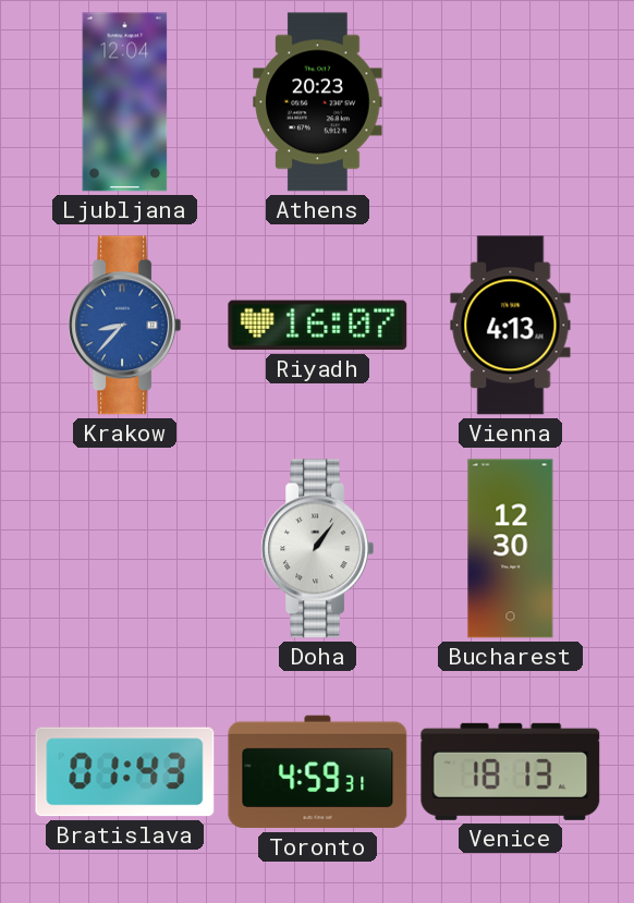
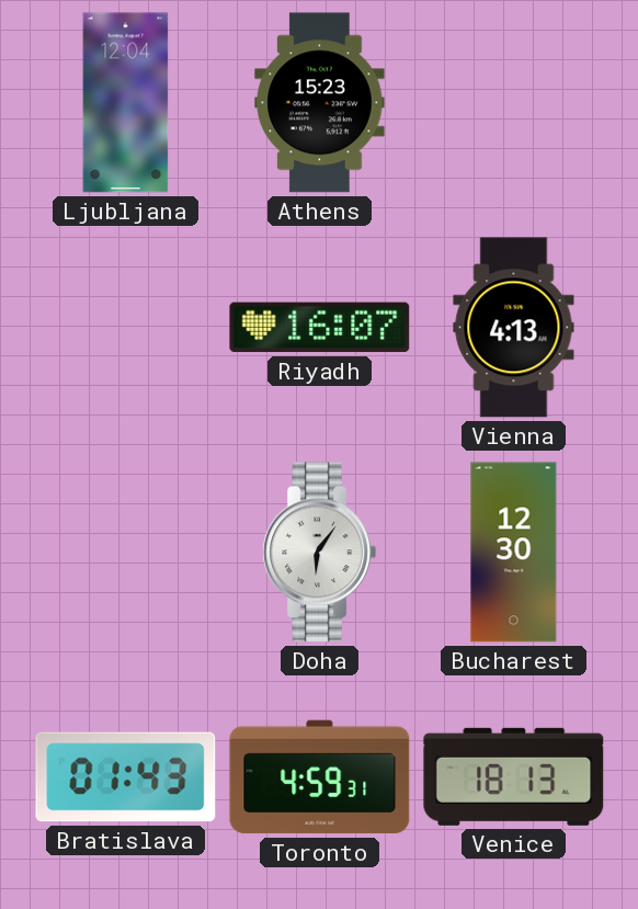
Athens: 20:23 -> 15:23
Krakow: 8:37 -> none
Doha: 1:06 -> 6:06
